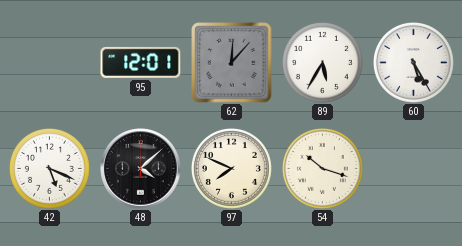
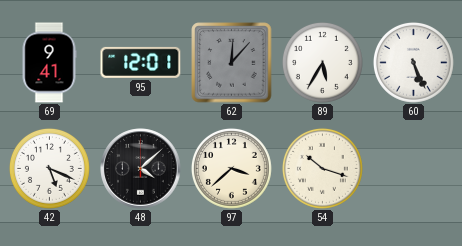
69: none -> 9:41
60: 5:25 -> 5:26
97: 7:49 -> 3:38
